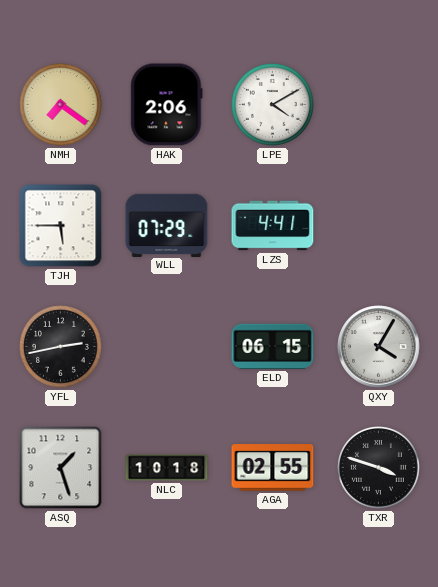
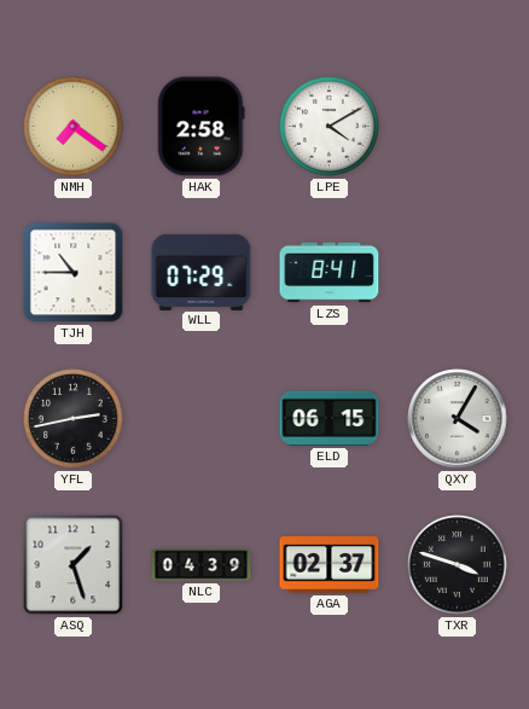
HAK: 2:06 -> 2:58
TJH: 5:45 -> 10:45
LZS: 4:41 -> 8:41
NLC: 10:18 -> 04:39
AGA: 02:55 -> 02:37
